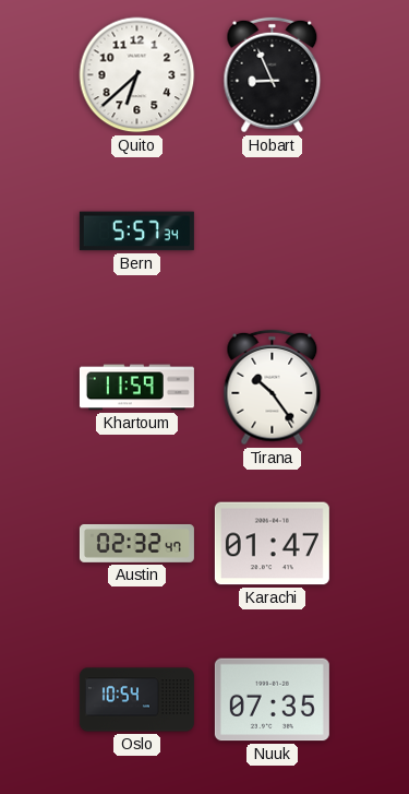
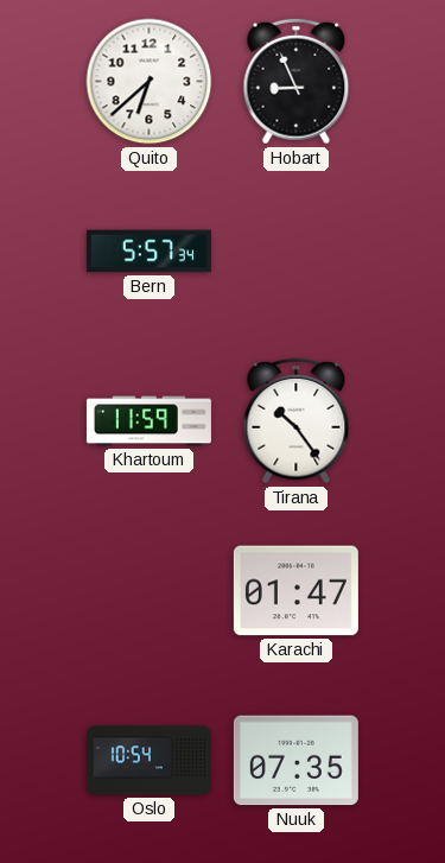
Austin: 02:32 -> none
